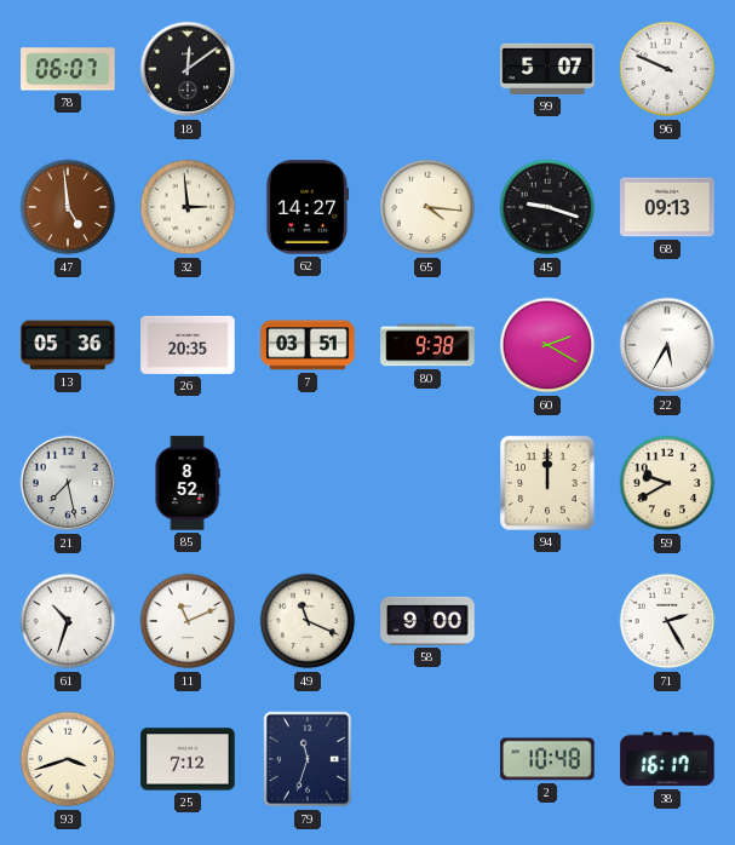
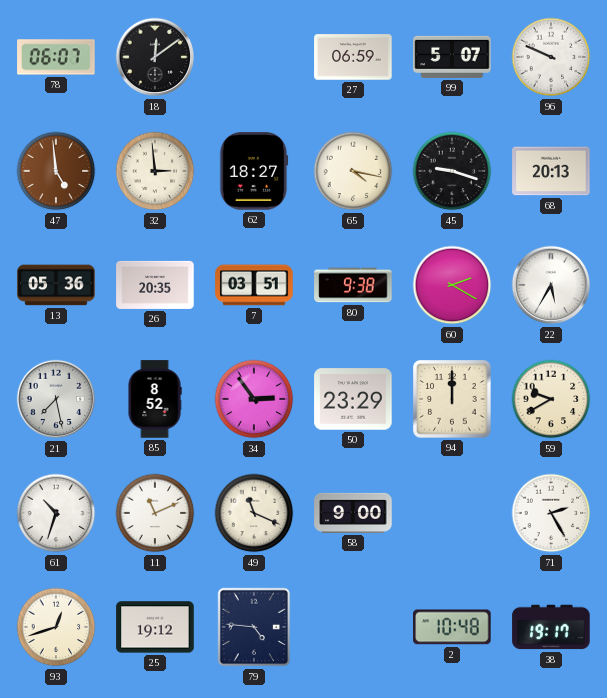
27: none -> 06:59
62: 14:27 -> 18:27
65: 4:16 -> 4:17
68: 09:13 -> 20:13
34: none -> 2:54
50: none -> 23:29
93: 3:42 -> 12:42
25: 7:12 -> 19:12
79: 11:33 -> 4:46
38: 16:17 -> 19:17
